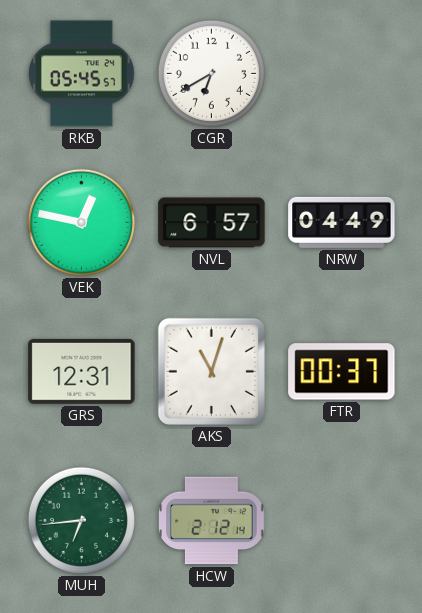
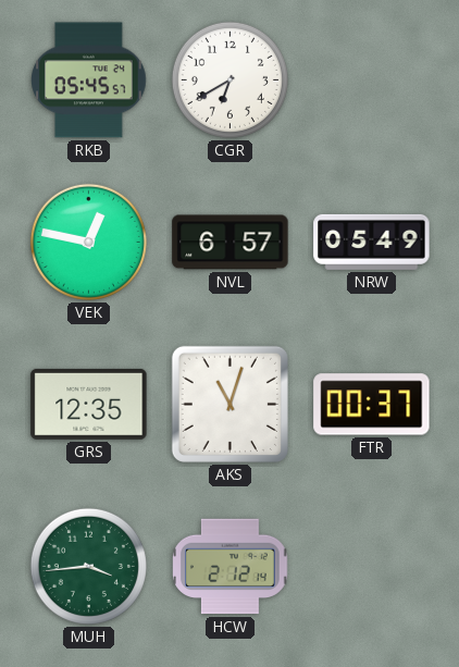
NRW: 04:49 -> 05:49
GRS: 12:31 -> 12:35
MUH: 6:44 -> 3:44
